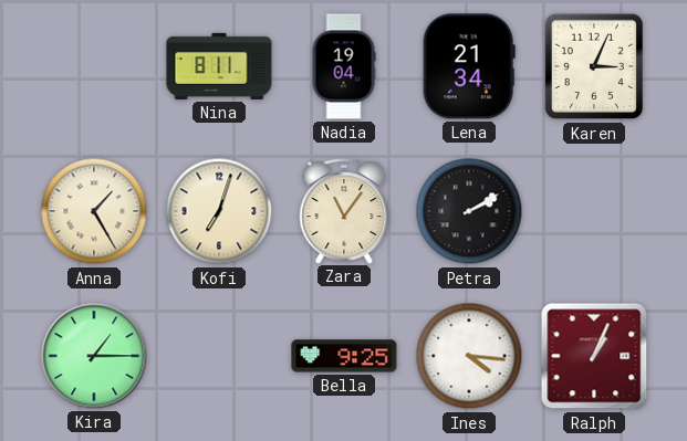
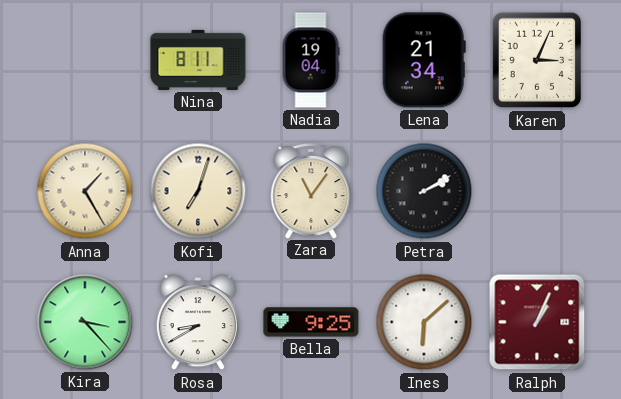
Kira: 1:15 -> 3:23
Rosa: none -> 8:40
Ines: 4:16 -> 6:08
